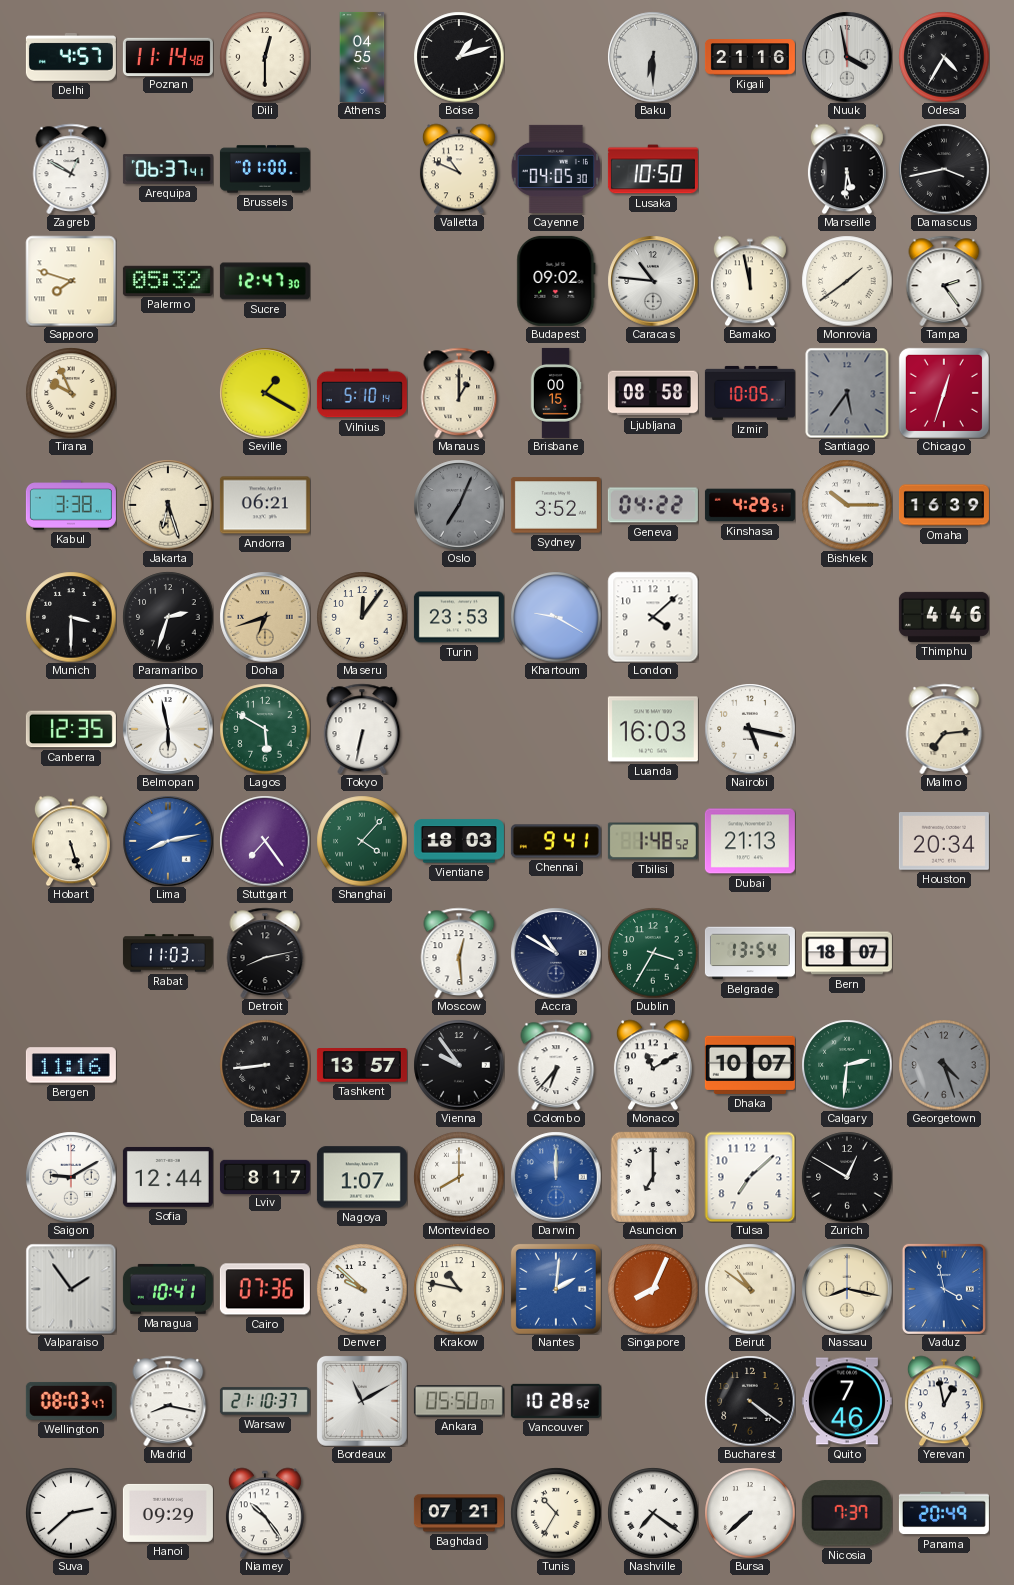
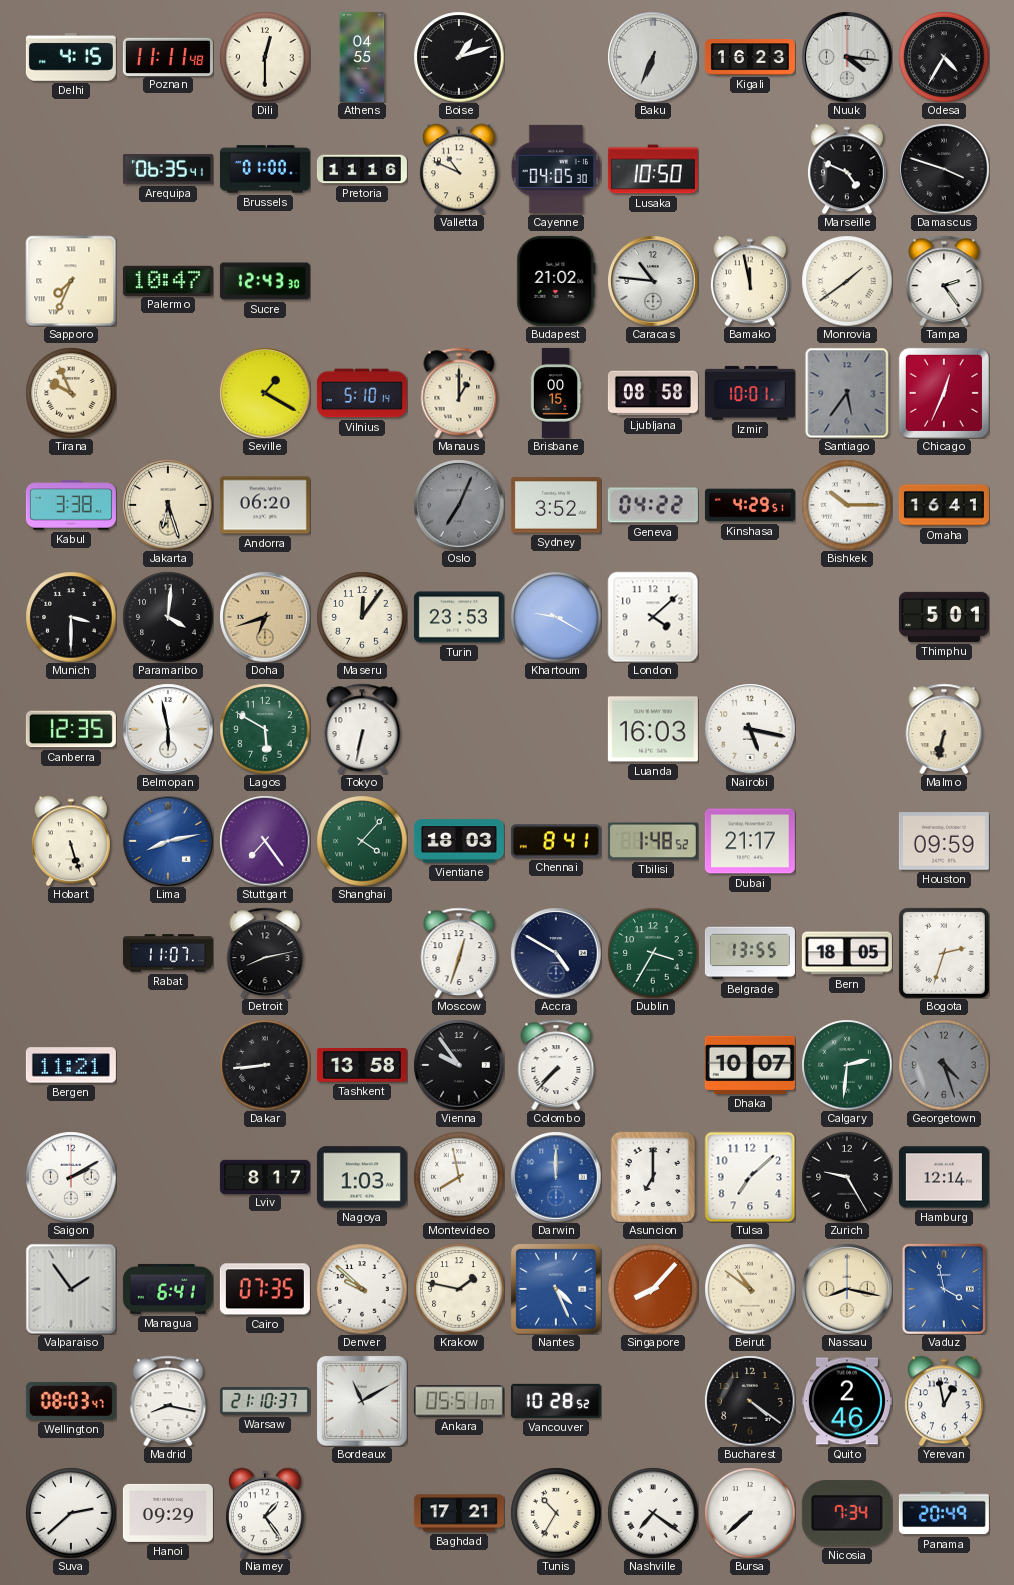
Delhi: 4:57 -> 4:15
Poznan: 11:14 -> 11:11
Baku: 6:30 -> 6:34
Kigali: 21:16 -> 16:23
Nuuk: 3:58 -> 4:16
Zagreb: 12:50 -> none
Arequipa: 06:37 -> 06:35
Pretoria: none -> 11:16
Marseille: 5:31 -> 4:49
Damascus: 3:43 -> 3:48
Sapporo: 7:48 -> 7:34
Palermo: 05:32 -> 10:47
Sucre: 12:47 -> 12:43
Budapest: 09:02 -> 21:02
Izmir: 10:05 -> 10:01
Chicago: 12:33 -> 12:34
Andorra: 06:21 -> 06:20
Omaha: 16:39 -> 16:41
Paramaribo: 2:33 -> 4:01
Thimphu: 4:46 -> 5:01
Malmo: 7:14 -> 6:32
Chennai: 9:41 -> 8:41
Dubai: 21:13 -> 21:17
Houston: 20:34 -> 09:59
Rabat: 11:03 -> 11:07
Moscow: 12:29 -> 12:33
Accra: 10:50 -> 4:50
Belgrade: 13:54 -> 13:55
Bern: 18:07 -> 18:05
Bogota: none -> 2:33
Bergen: 11:16 -> 11:21
Tashkent: 13:57 -> 13:58
Colombo: 6:37 -> 7:37
Monaco: 11:10 -> none
Saigon: 9:10 -> 2:10
Sofia: 12:44 -> none
Nagoya: 1:07 -> 1:03
Montevideo: 8:00 -> 7:58
Zurich: 12:50 -> 9:25
Hamburg: none -> 12:14
Managua: 10:41 -> 6:41
Cairo: 07:36 -> 07:35
Krakow: 10:47 -> 1:47
Nantes: 2:01 -> 4:26
Singapore: 8:04 -> 8:07
Ankara: 05:50 -> 05:51
Quito: 7:46 -> 2:46
Niamey: 10:24 -> 1:24
Baghdad: 07:21 -> 17:21
Nicosia: 7:37 -> 7:34
